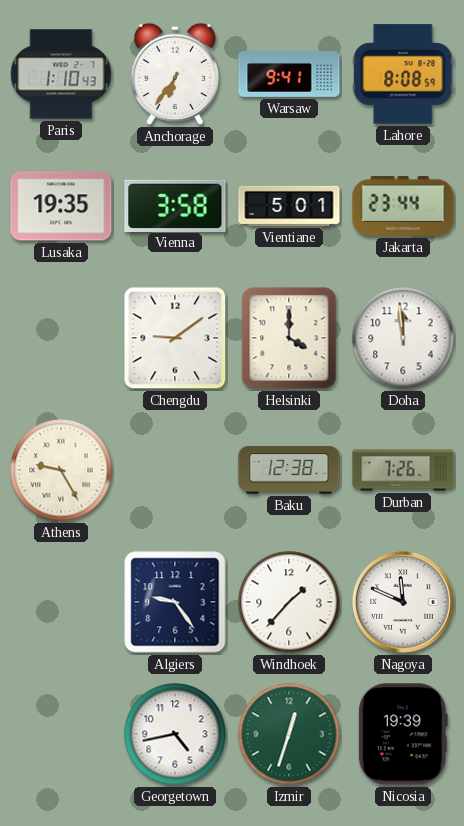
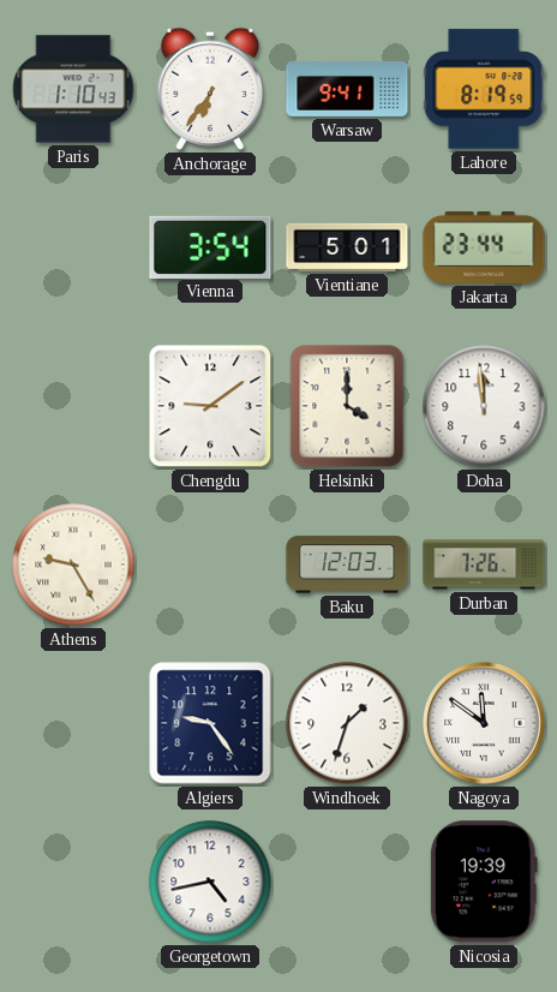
Lahore: 8:08 -> 8:19
Lusaka: 19:35 -> none
Vienna: 3:58 -> 3:54
Baku: 12:38 -> 12:03
Windhoek: 1:37 -> 1:33
Nagoya: 11:49 -> 11:51
Izmir: 12:33 -> none
